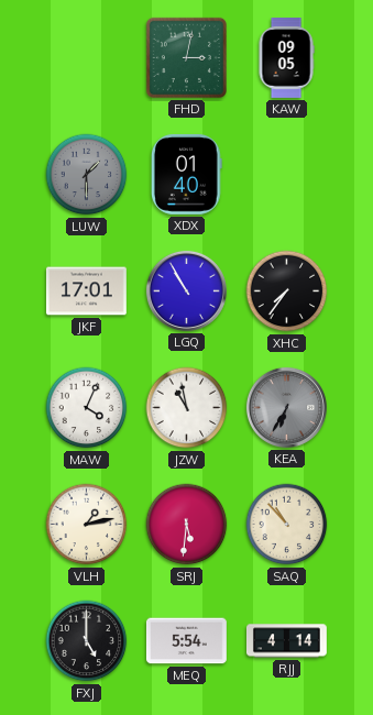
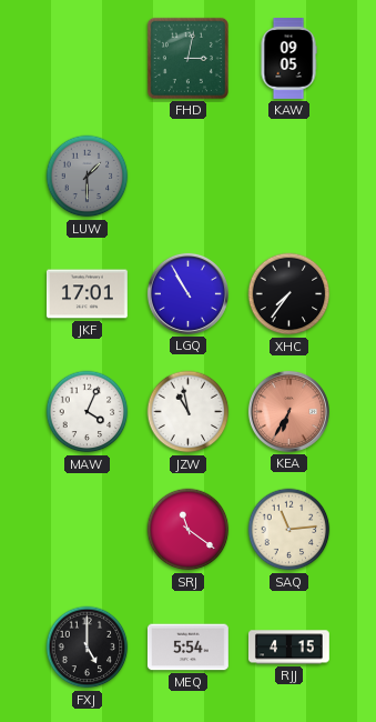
XDX: 01:40 -> none
KEA dial: grey -> salmon
VLH: 1:13 -> none
SRJ: 5:31 -> 11:21
SAQ: 10:53 -> 11:14
RJJ: 4:14 -> 4:15
